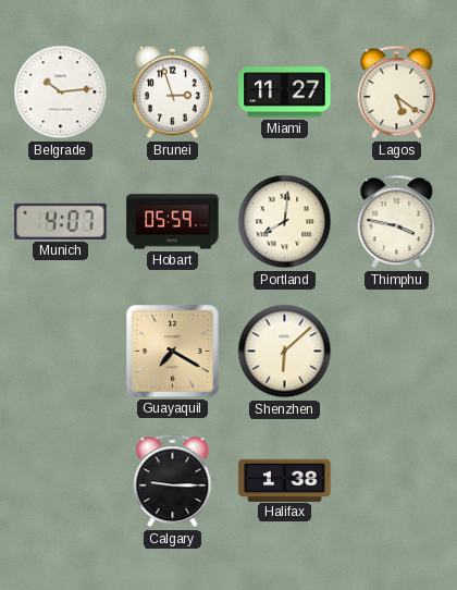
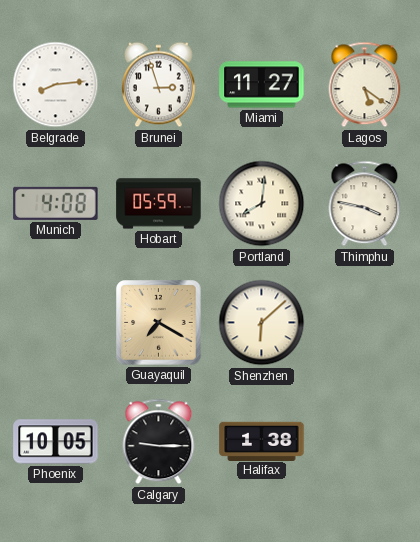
Belgrade: 10:14 -> 8:14
Munich: 4:07 -> 4:08
Phoenix: none -> 10:05
